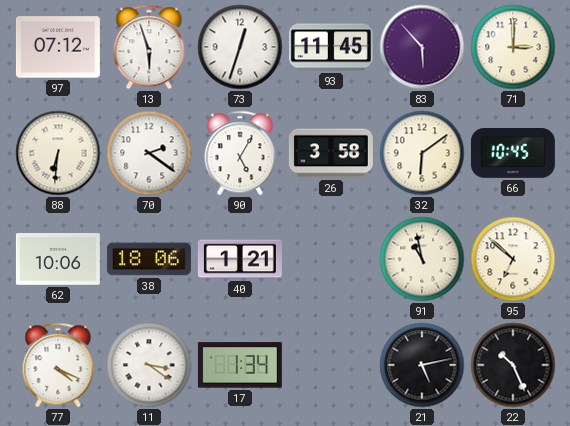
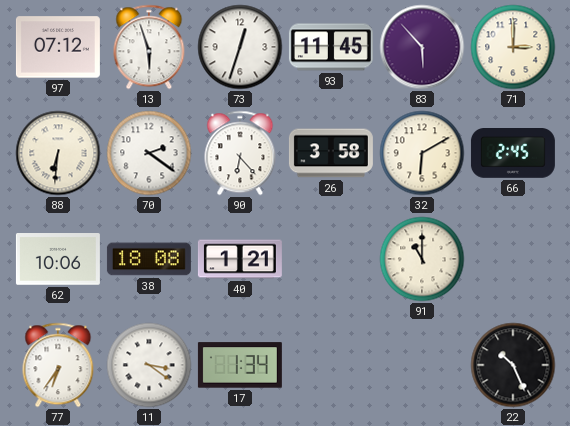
90: 5:05 -> 6:23
32: 6:09 -> 6:10
66: 10:45 -> 2:45
38: 18:06 -> 18:08
91: 10:58 -> 11:00
95: 6:52 -> none
77: 4:19 -> 6:36
21: 5:13 -> none
